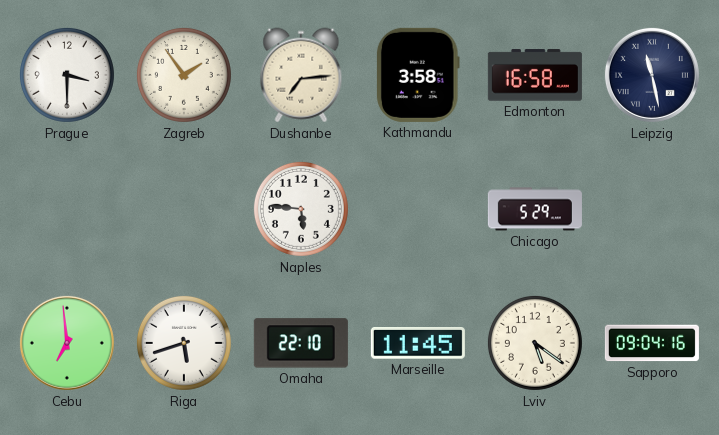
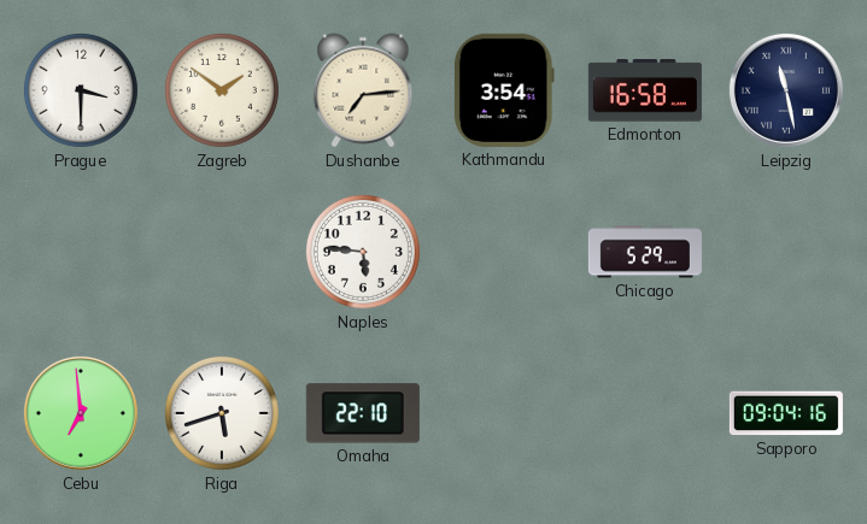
Zagreb: 1:54 -> 1:51
Kathmandu: 3:58 -> 3:54
Marseille: 11:45 -> none
Lviv: 5:21 -> none
